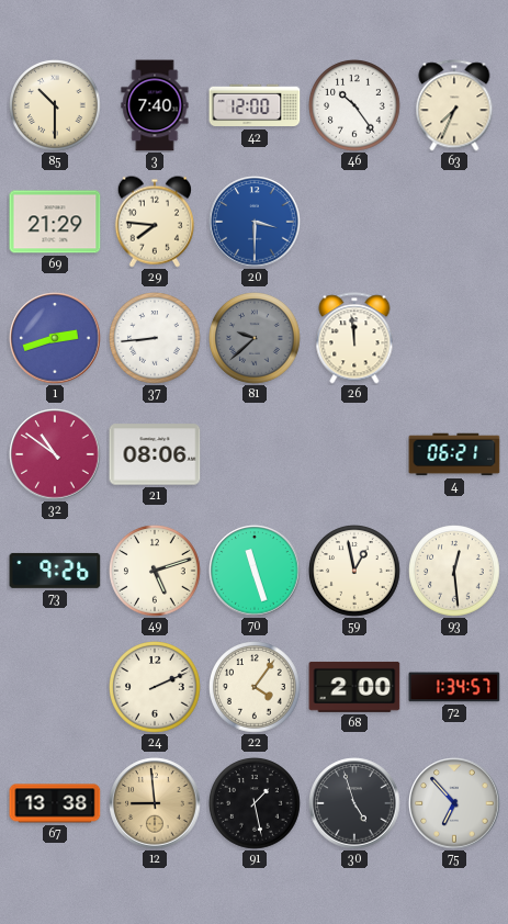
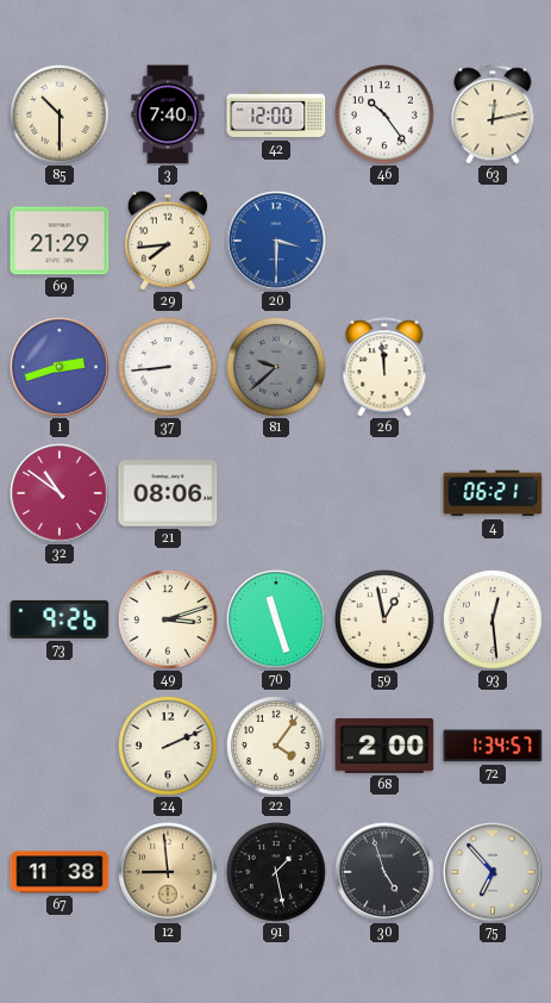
63: 7:34 -> 12:13
29: 7:46 -> 7:44
49: 5:12 -> 3:12
67: 13:38 -> 11:38
